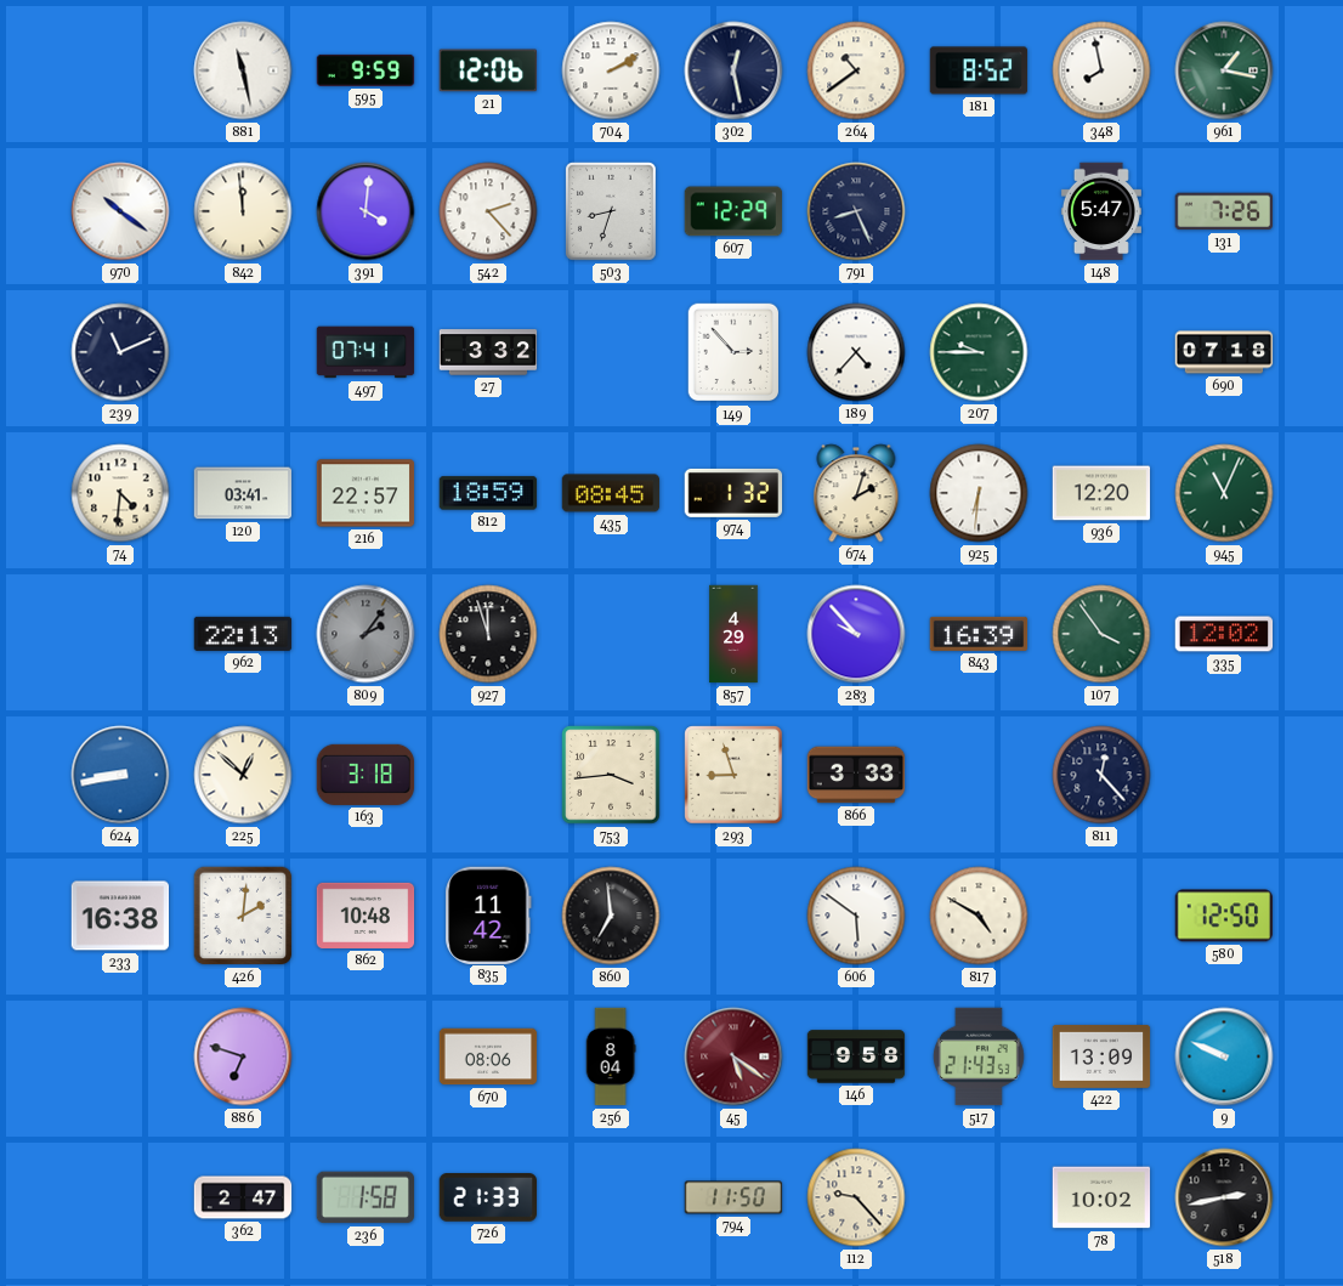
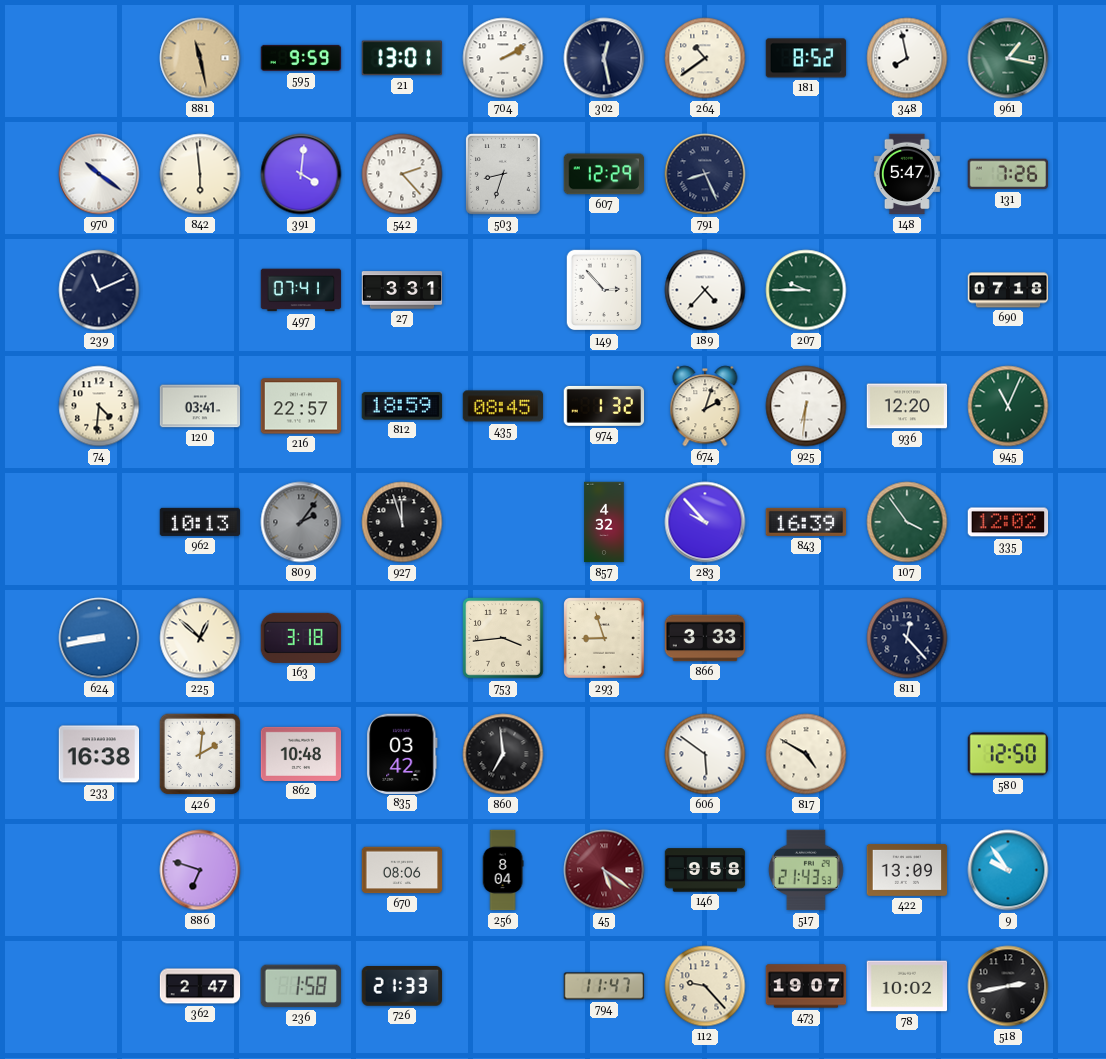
881 dial: white -> champagne
21: 12:06 -> 13:01
842: 11:59 -> 5:59
27: 3:32 -> 3:31
962: 22:13 -> 10:13
857: 4:29 -> 4:32
835: 11:42 -> 03:42
9: 9:49 -> 9:54
794: 11:50 -> 11:47
473: none -> 19:07
